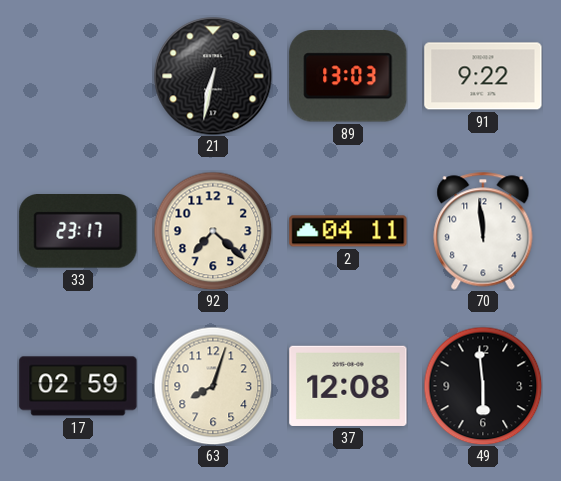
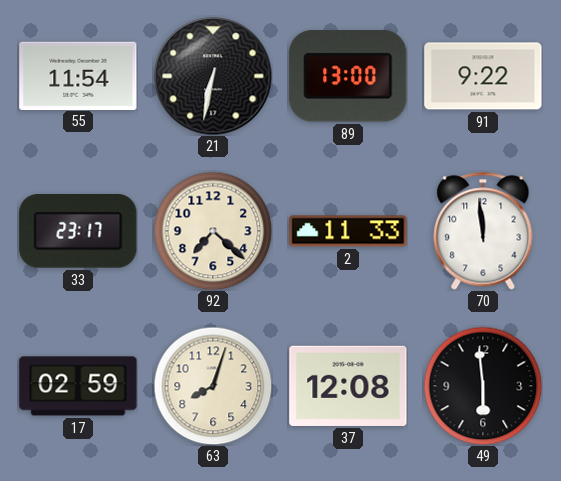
55: none -> 11:54
89: 13:03 -> 13:00
2: 04:11 -> 11:33
